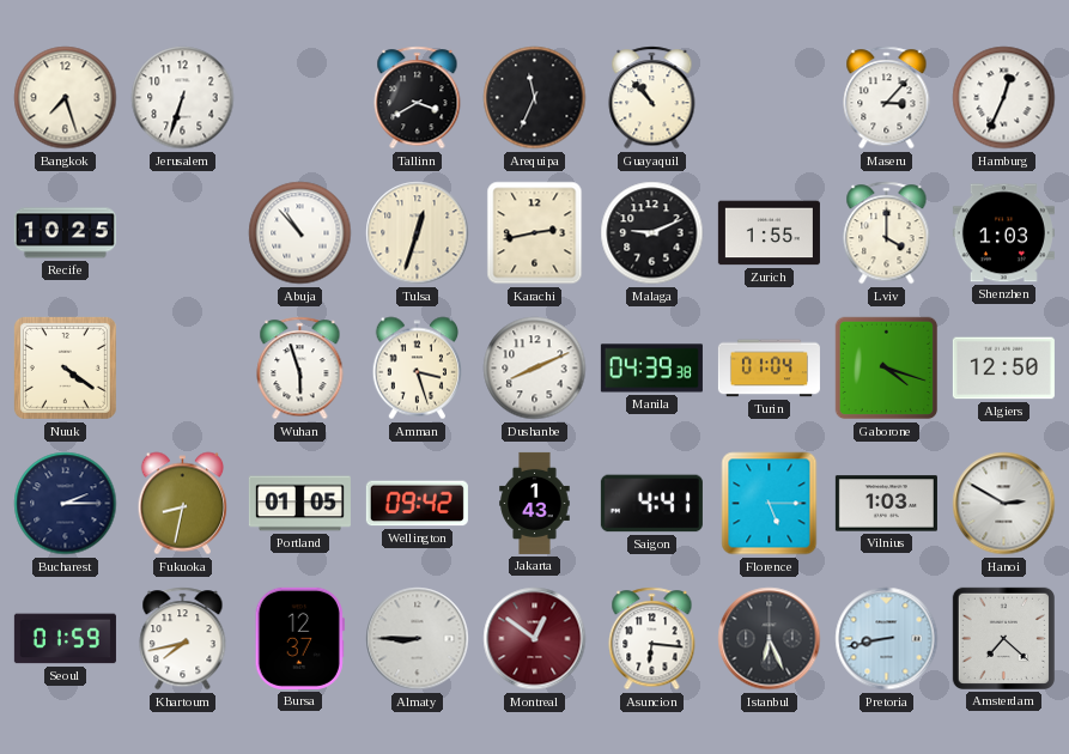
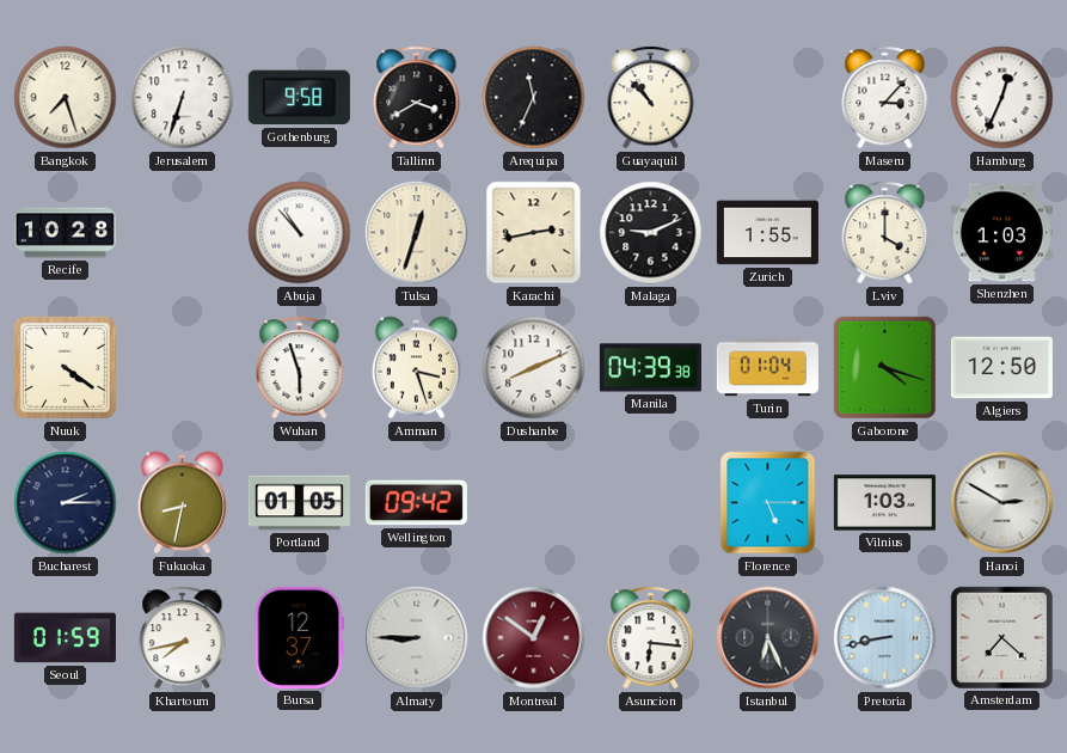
Gothenburg: none -> 9:58
Recife: 10:25 -> 10:28
Jakarta: 1:43 -> none
Saigon: 4:41 -> none
